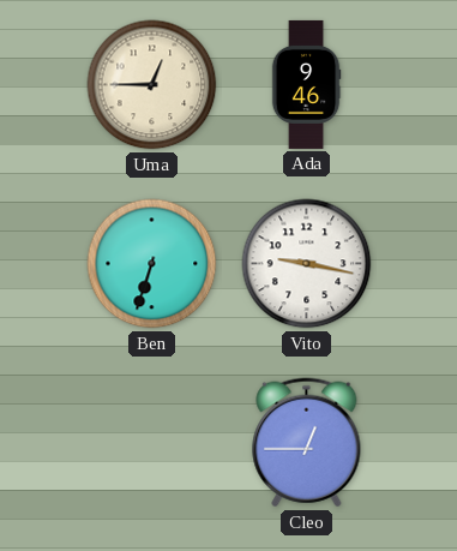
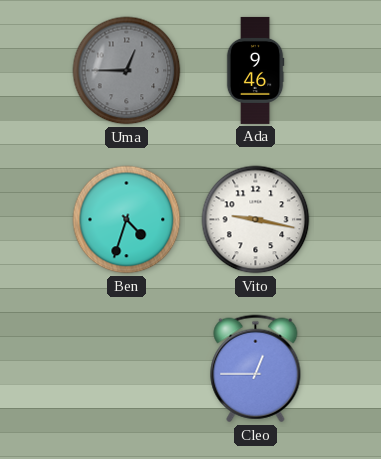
Uma dial: cream -> grey
Ben: 6:33 -> 4:33
